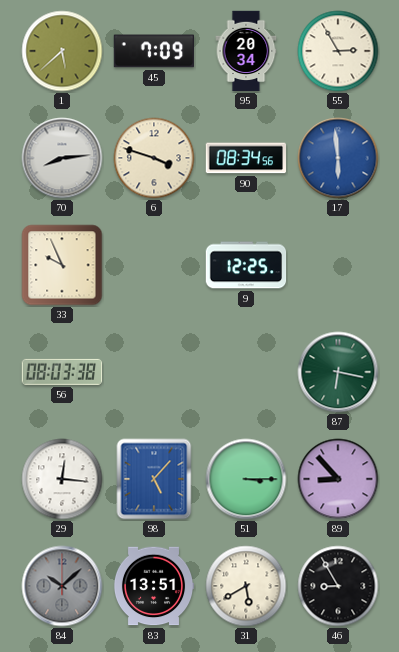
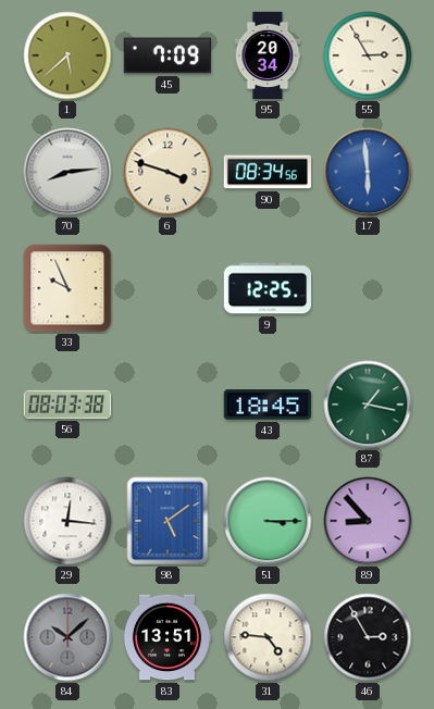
43: none -> 18:45
87: 6:17 -> 1:17
98: 5:07 -> 5:09
31: 5:40 -> 4:46
46: 8:55 -> 2:55
